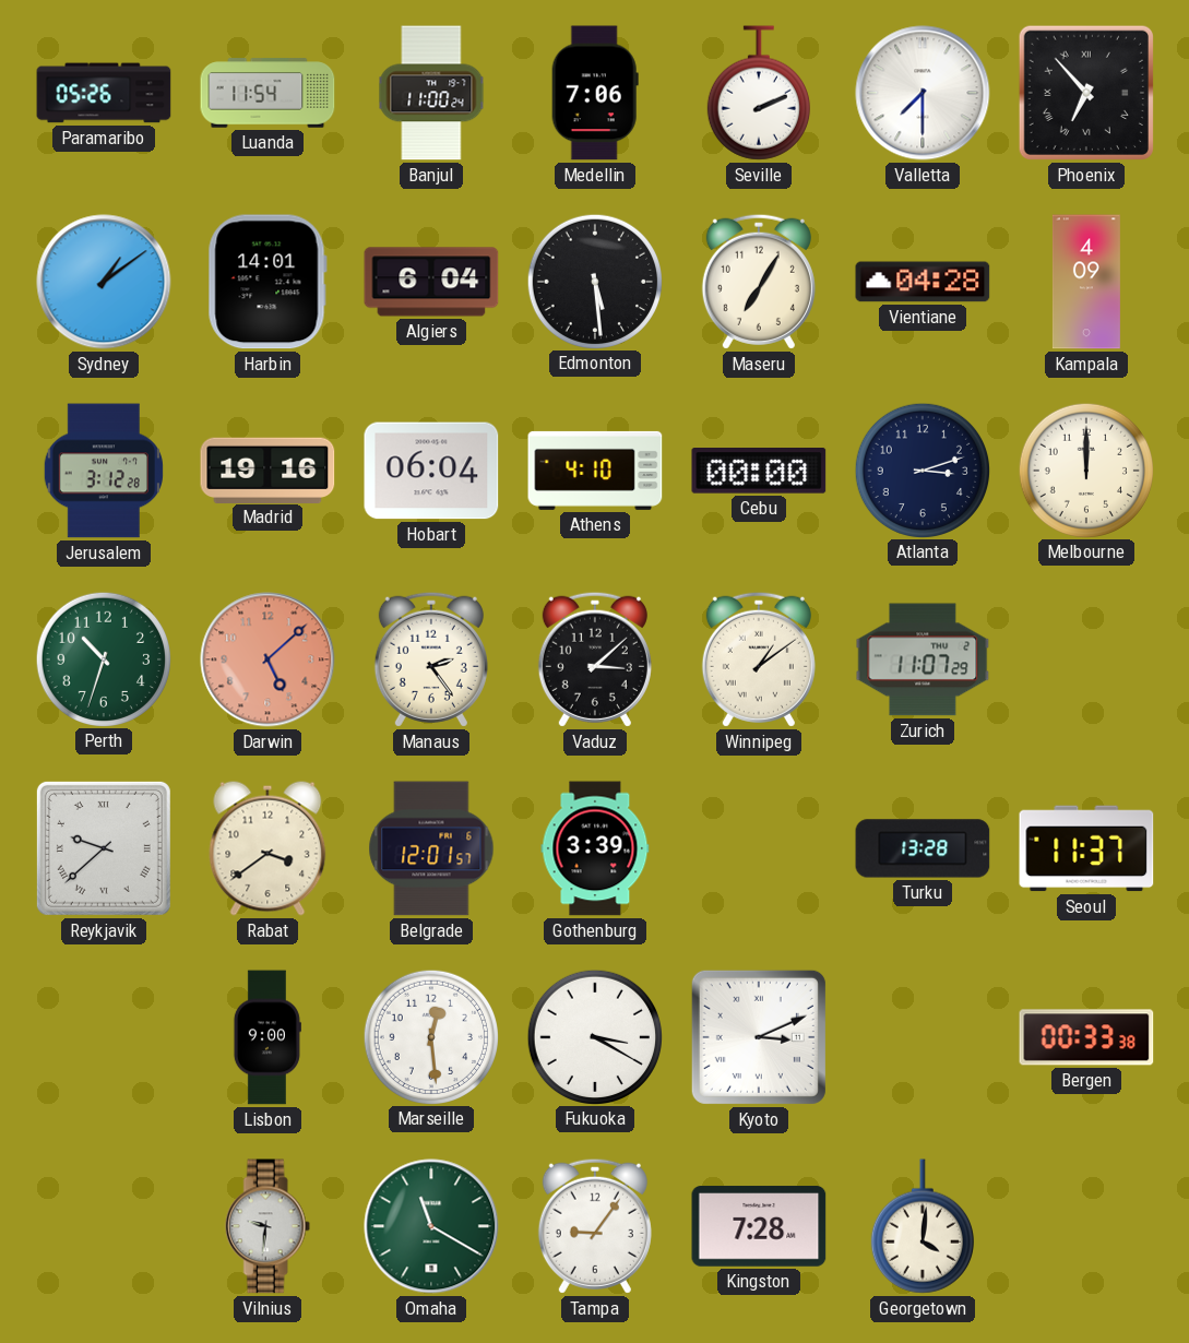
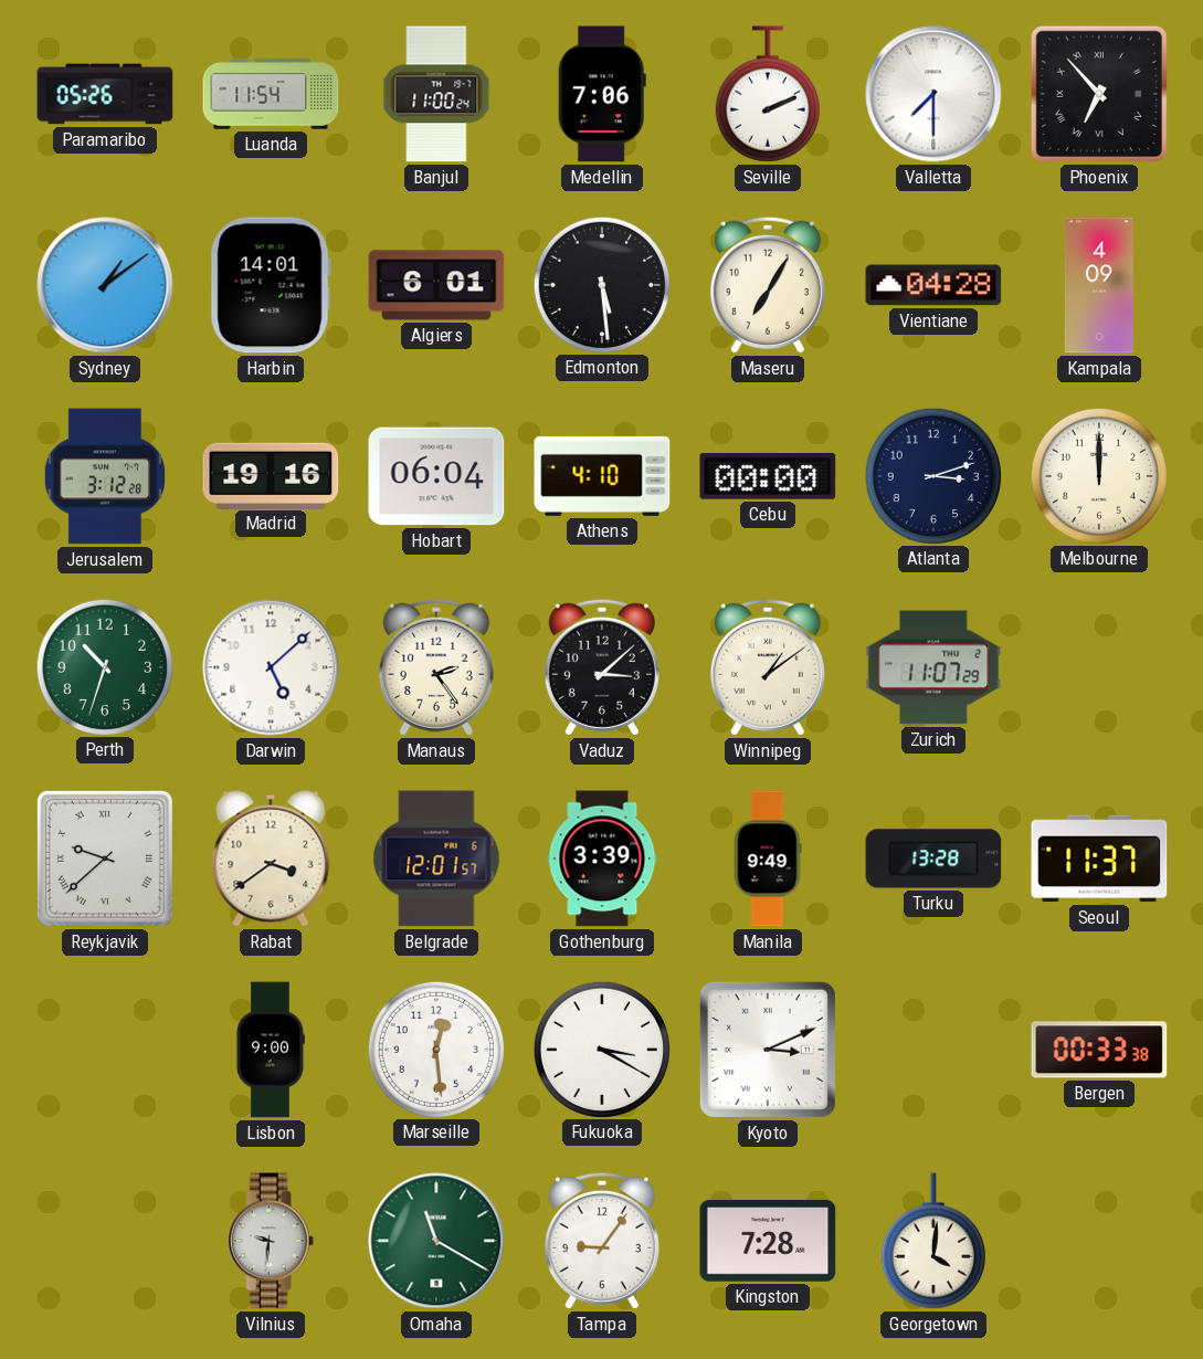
Algiers: 6:04 -> 6:01
Darwin dial: salmon -> white
Manila: none -> 9:49
